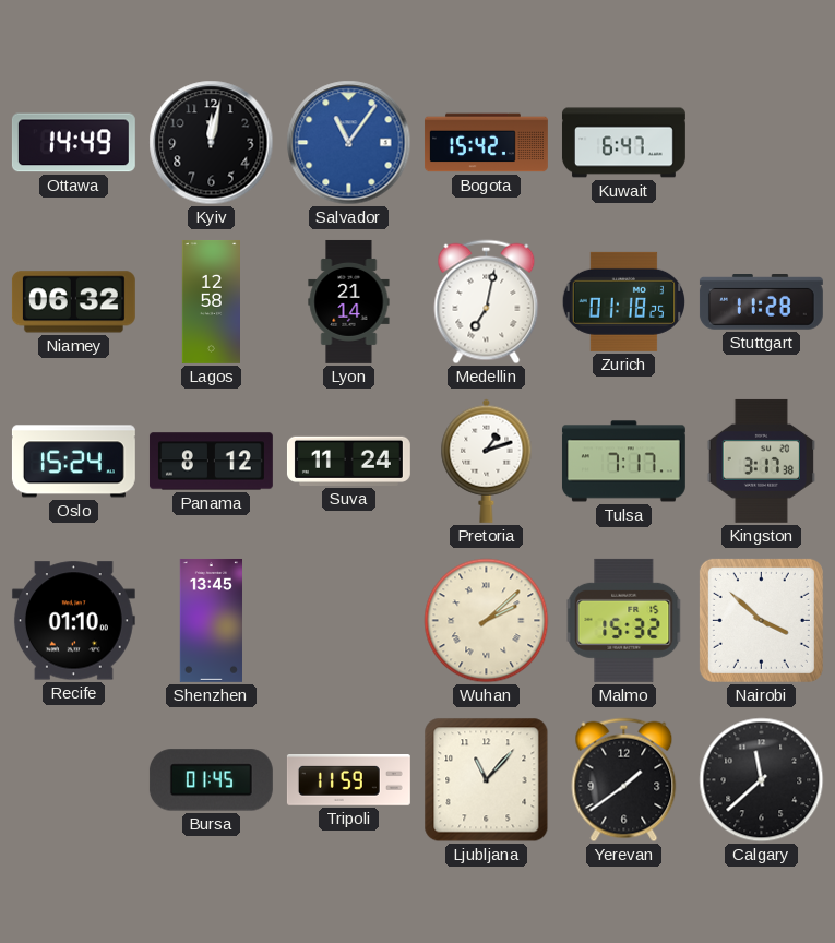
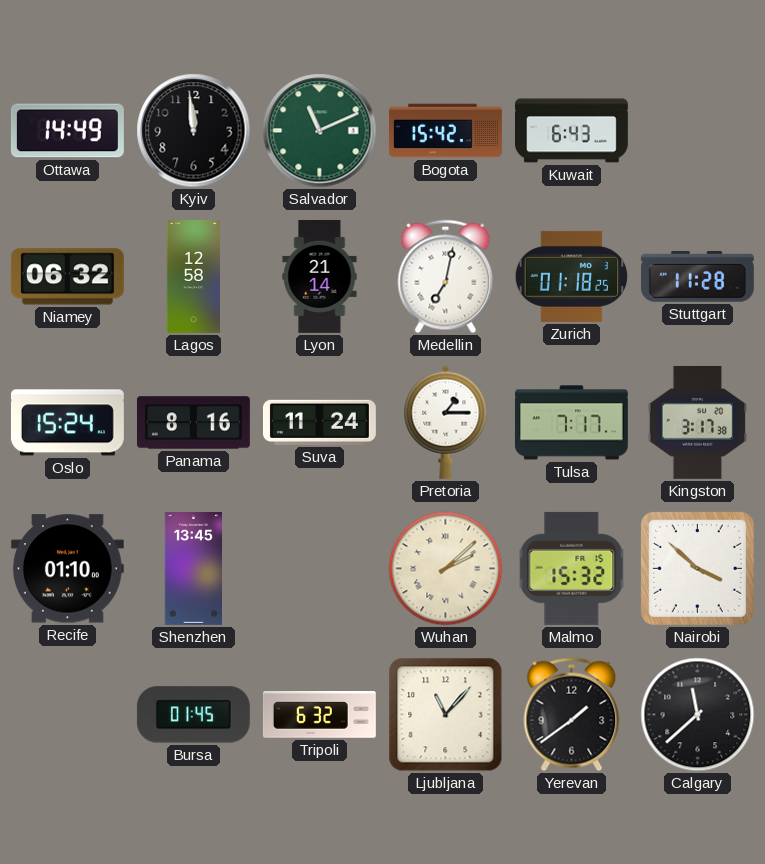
Kyiv: 12:02 -> 11:59
Salvador: 11:06 -> 11:11
Salvador dial: blue -> green
Kuwait: 6:47 -> 6:43
Panama: 8:12 -> 8:16
Pretoria: 1:12 -> 1:15
Tripoli: 11:59 -> 6:32
